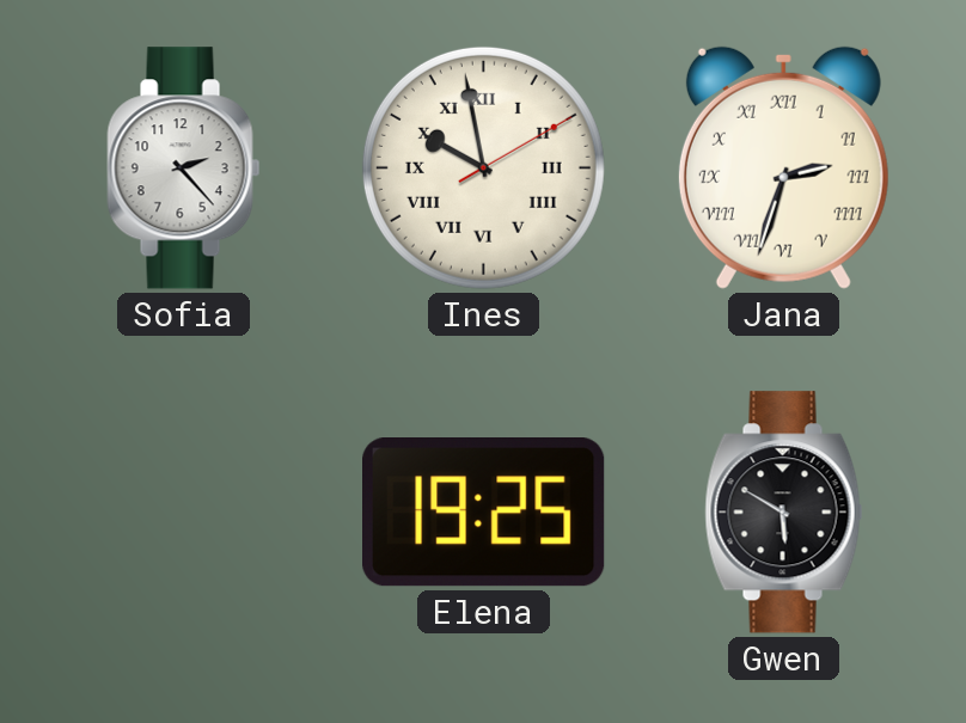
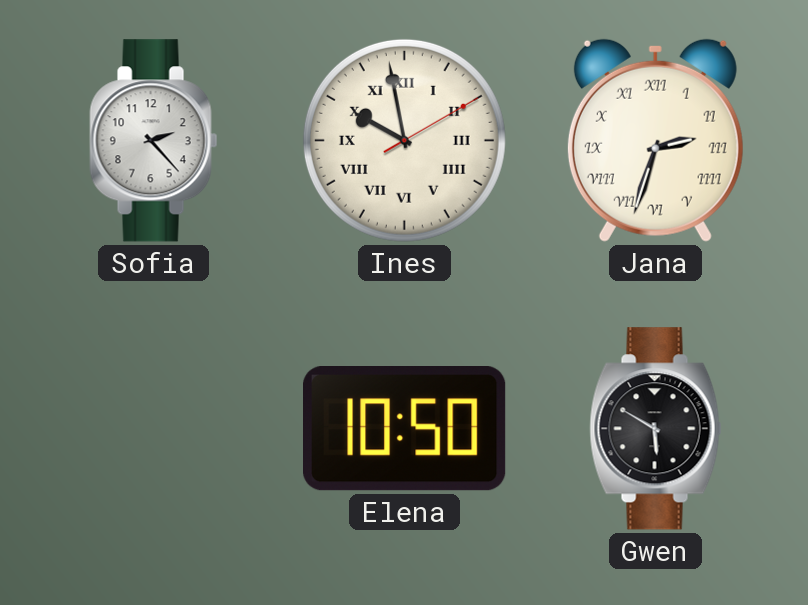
Elena: 19:25 -> 10:50
